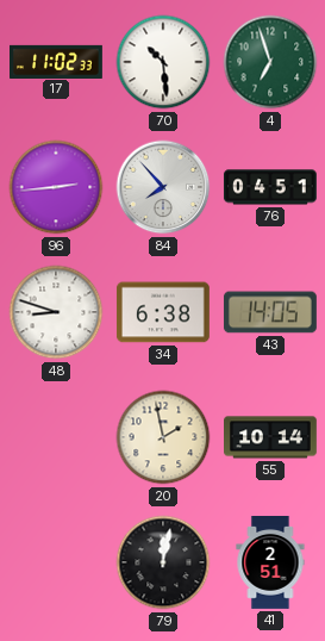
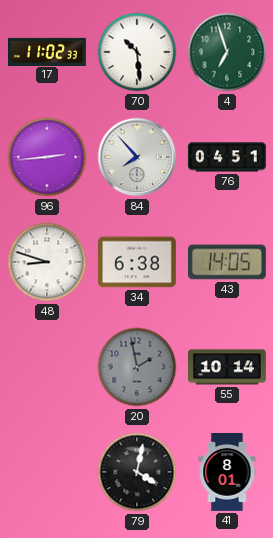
20 dial: cream -> grey
79: 12:02 -> 4:02
41: 2:51 -> 8:01
